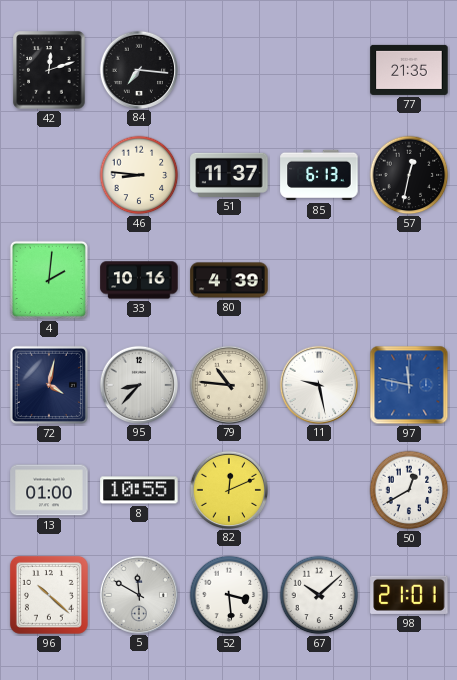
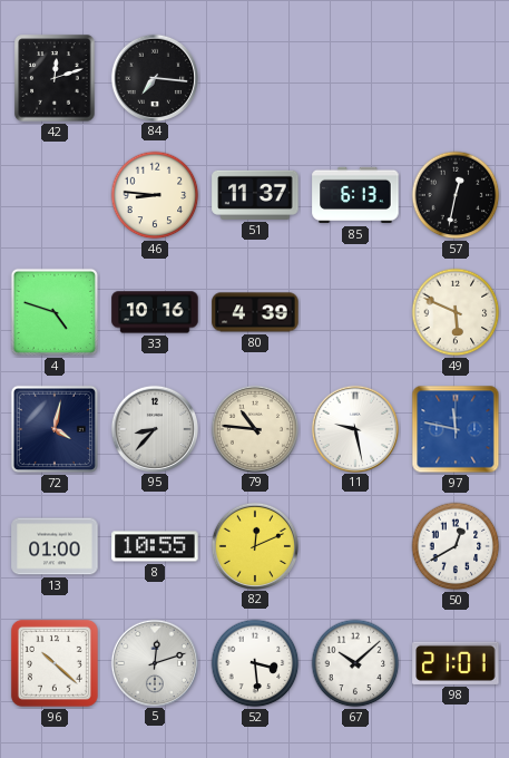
77: 21:35 -> none
4: 2:01 -> 4:48
49: none -> 5:49
5: 11:50 -> 12:12
